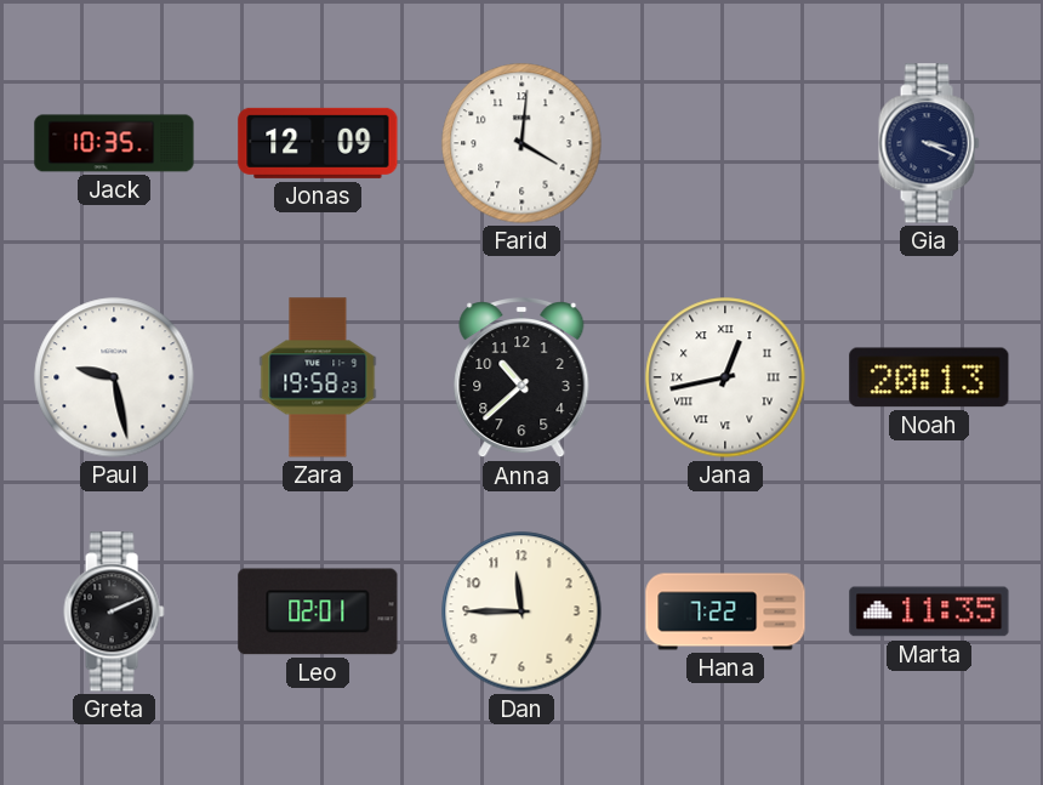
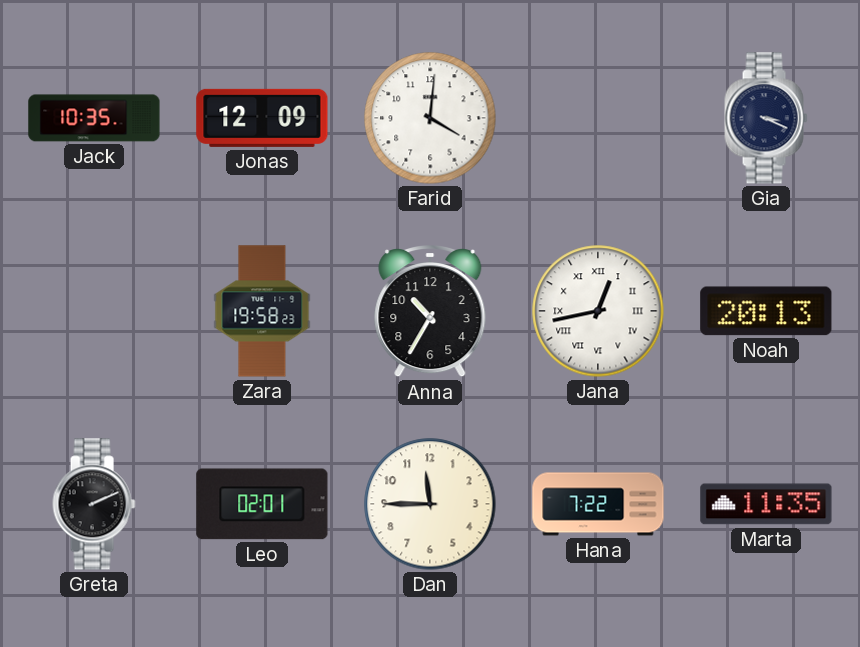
Paul: 9:28 -> none
Anna: 10:38 -> 10:35
